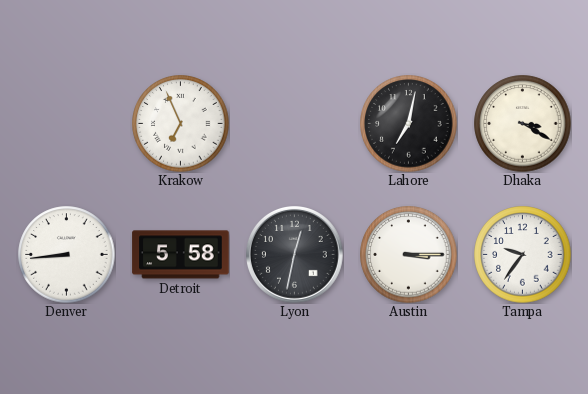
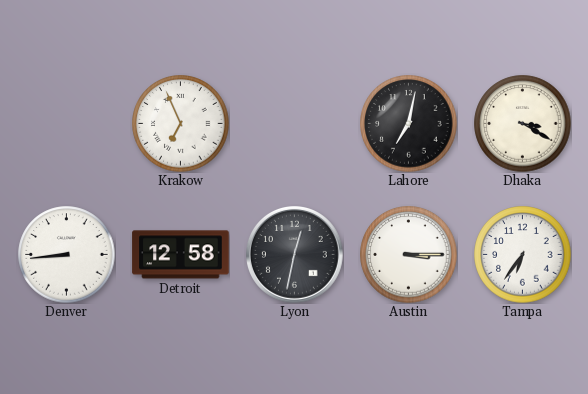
Detroit: 5:58 -> 12:58
Tampa: 9:36 -> 6:36
